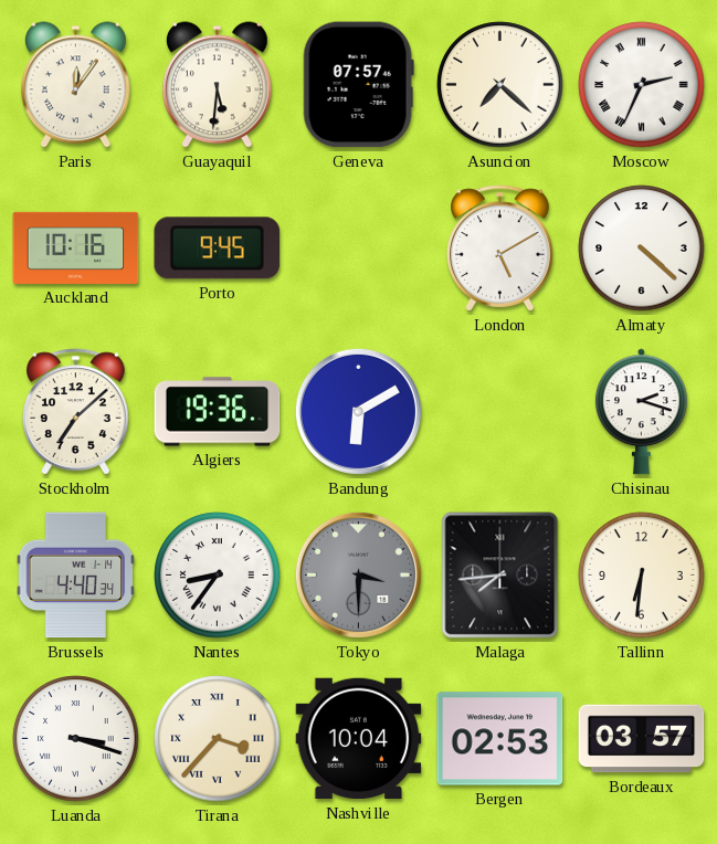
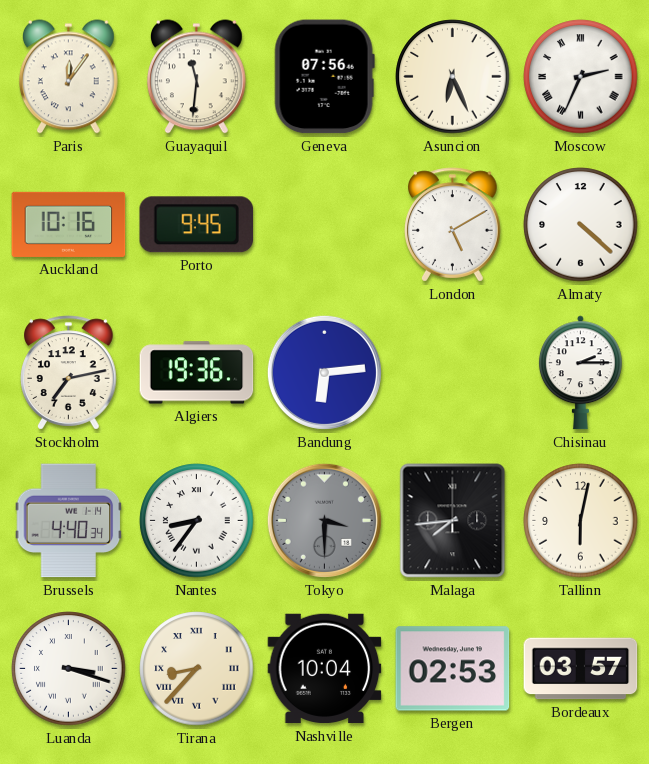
Guayaquil: 5:31 -> 11:31
Geneva: 07:57 -> 07:56
Asuncion: 7:22 -> 6:26
Stockholm: 7:08 -> 7:13
Bandung: 6:10 -> 6:14
Chisinau: 2:18 -> 2:15
Tallinn: 6:31 -> 6:02
Tirana: 3:37 -> 8:37
